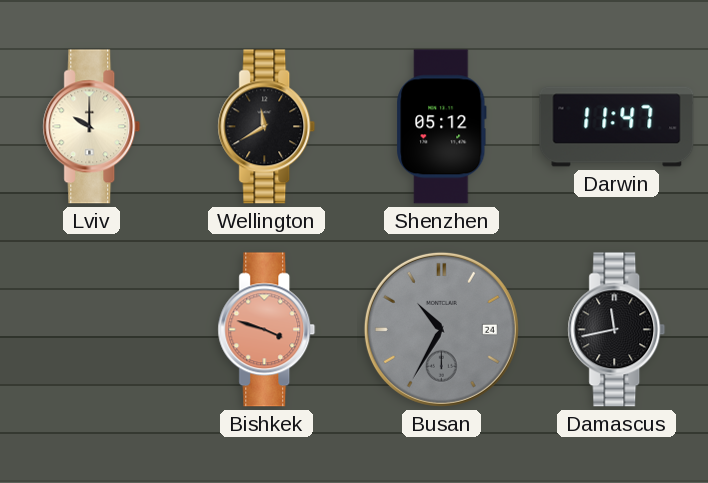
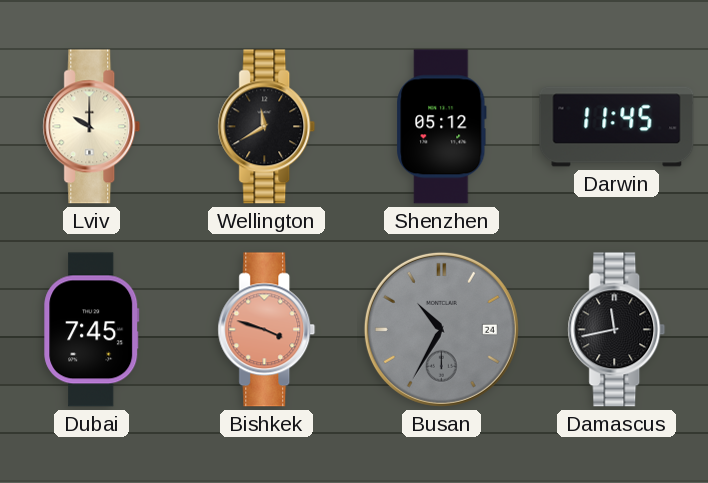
Darwin: 11:47 -> 11:45
Dubai: none -> 7:45
